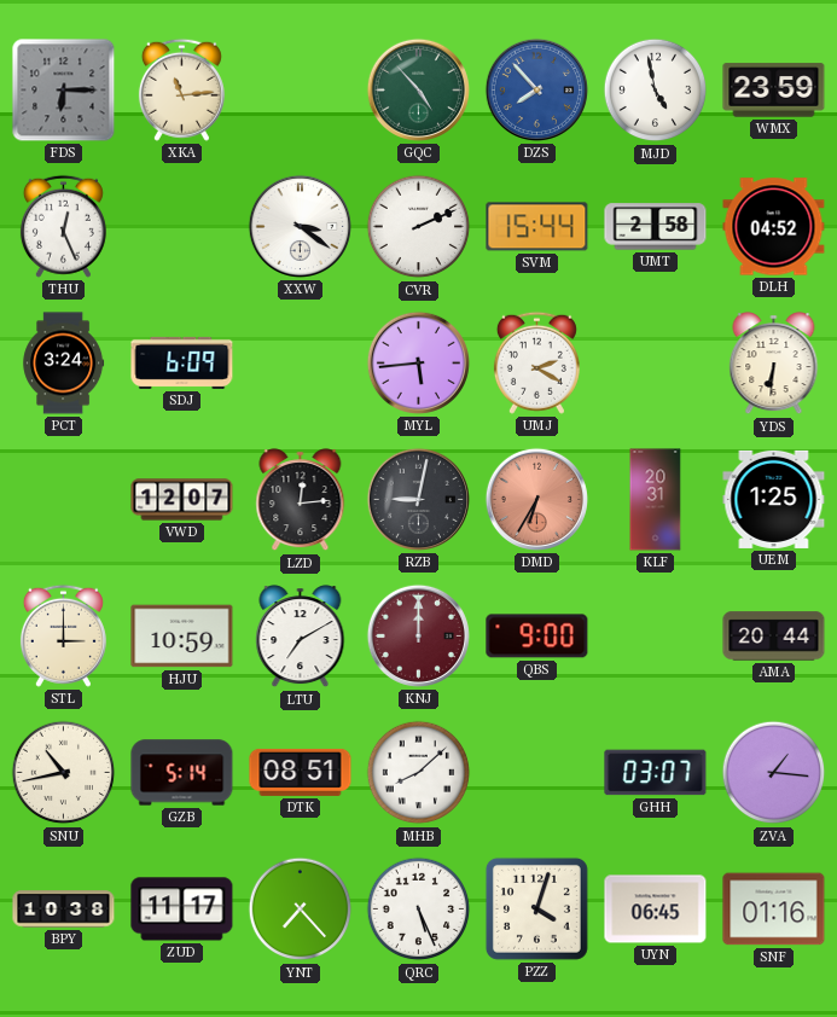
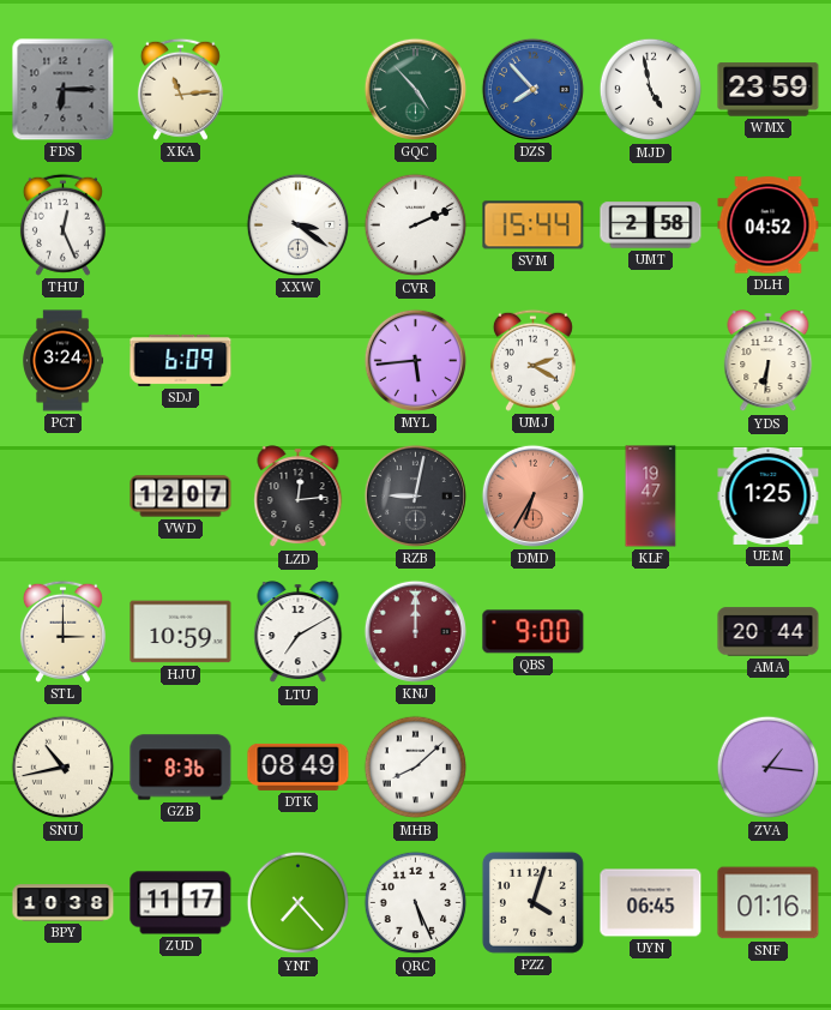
KLF: 20:31 -> 19:47
GZB: 5:14 -> 8:36
DTK: 08:51 -> 08:49
GHH: 03:07 -> none
